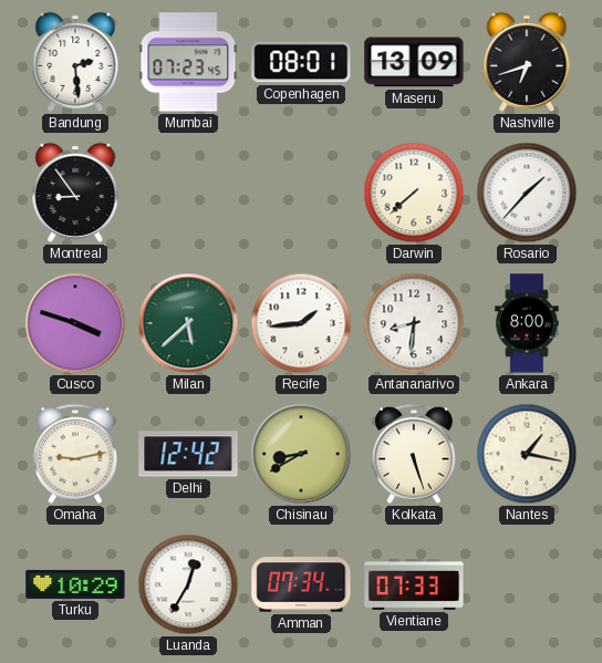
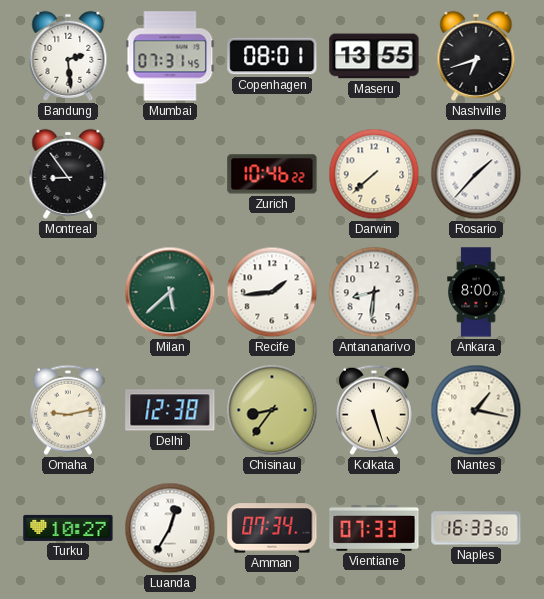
Mumbai: 07:23 -> 07:31
Maseru: 13:09 -> 13:55
Zurich: none -> 10:46
Cusco: 3:48 -> none
Delhi: 12:42 -> 12:38
Chisinau: 8:40 -> 8:36
Turku: 10:29 -> 10:27
Naples: none -> 16:33
